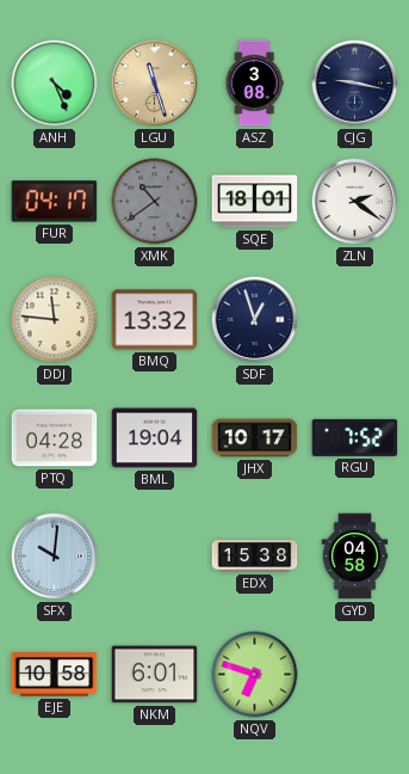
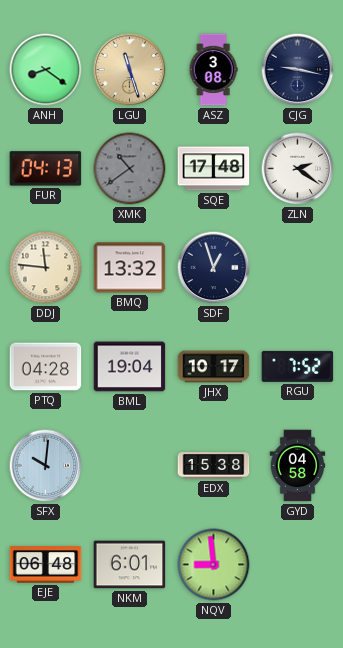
ANH: 4:26 -> 8:21
FUR: 04:17 -> 04:13
SQE: 18:01 -> 17:48
EJE: 10:58 -> 06:48
NQV: 6:48 -> 8:59
